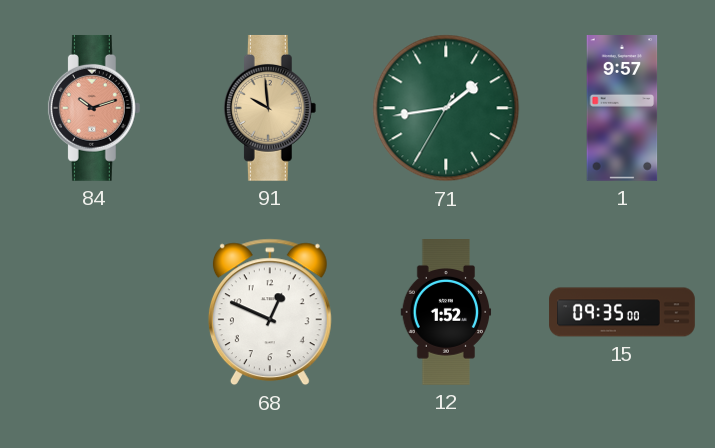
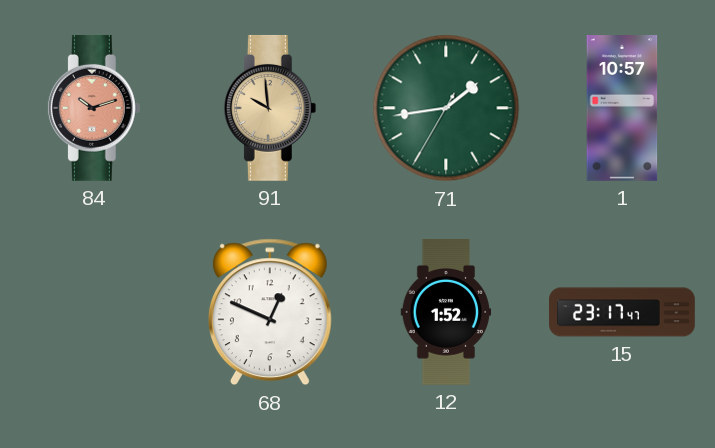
1: 9:57 -> 10:57
15: 09:35 -> 23:17
